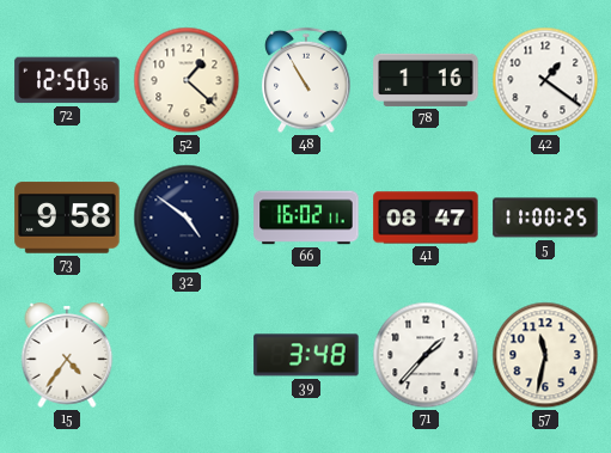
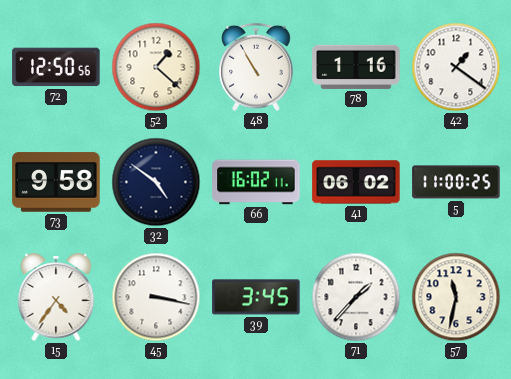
41: 08:47 -> 06:02
45: none -> 3:17
39: 3:48 -> 3:45
